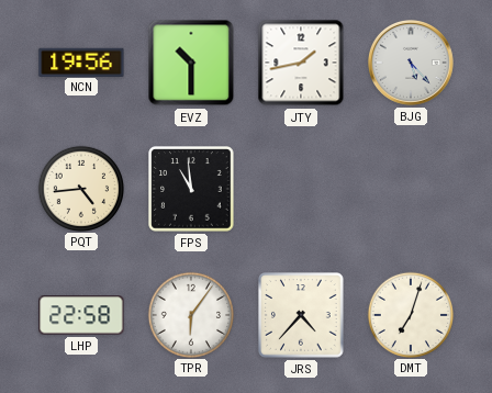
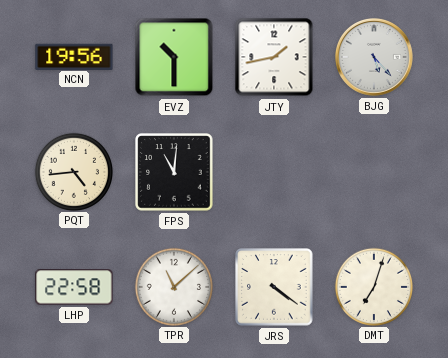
FPS: 10:59 -> 11:01
TPR: 6:06 -> 11:08
JRS: 4:37 -> 4:21
